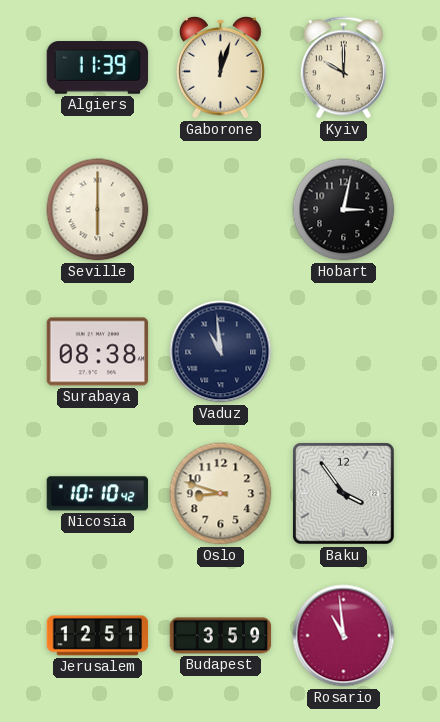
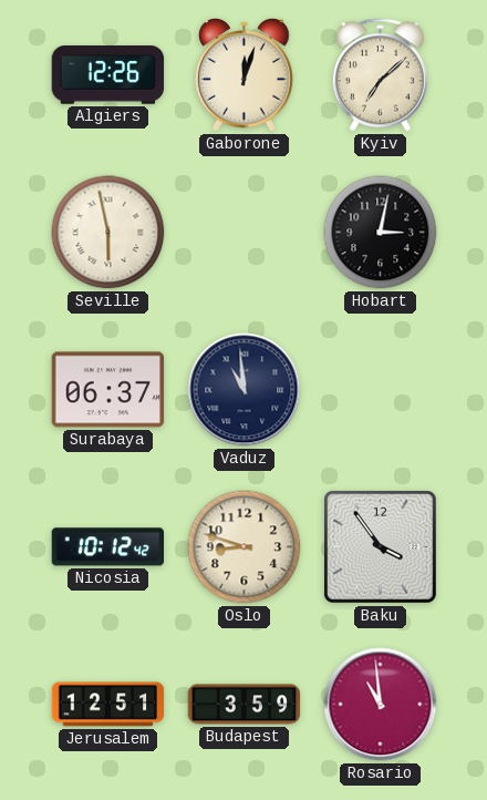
Algiers: 11:39 -> 12:26
Kyiv: 10:00 -> 7:08
Seville: 6:00 -> 5:58
Surabaya: 08:38 -> 06:37
Nicosia: 10:10 -> 10:12
